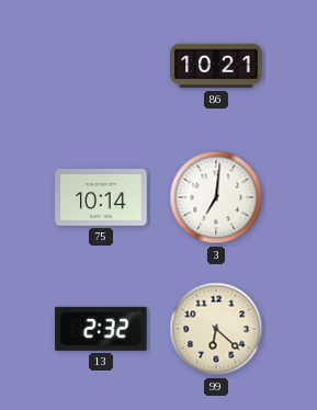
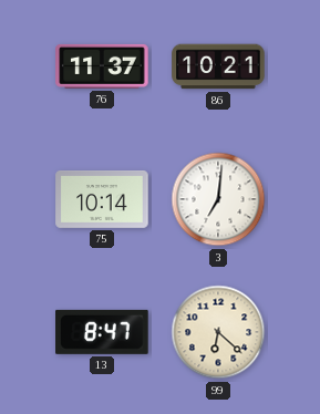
76: none -> 11:37
13: 2:32 -> 8:47
